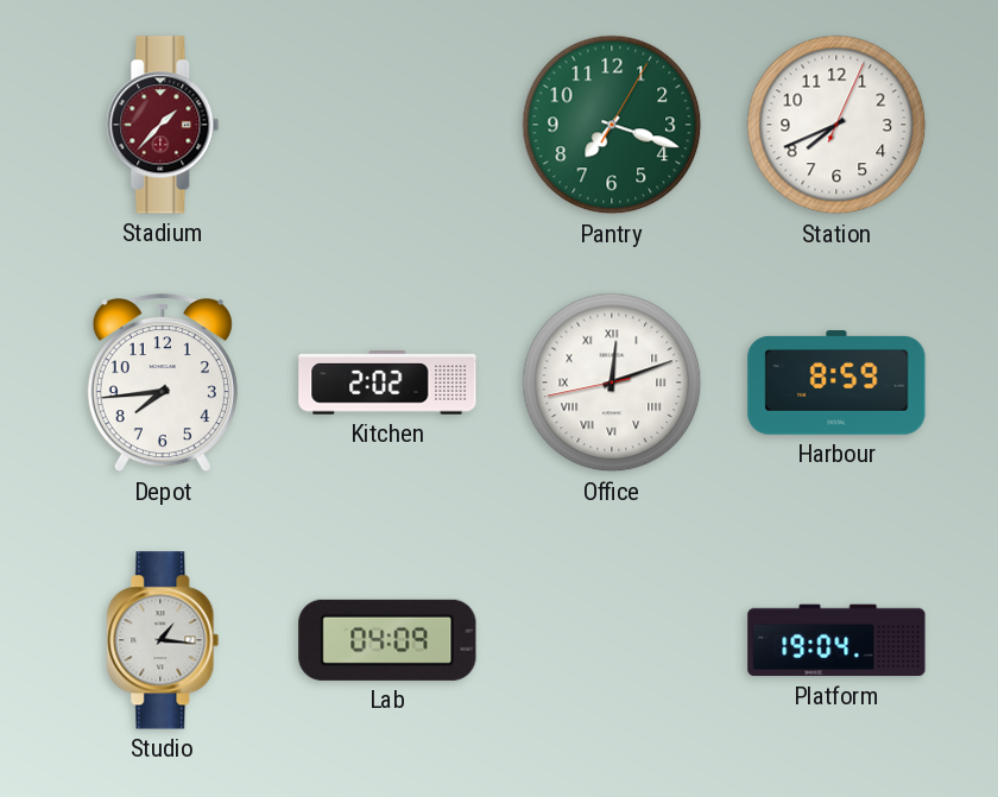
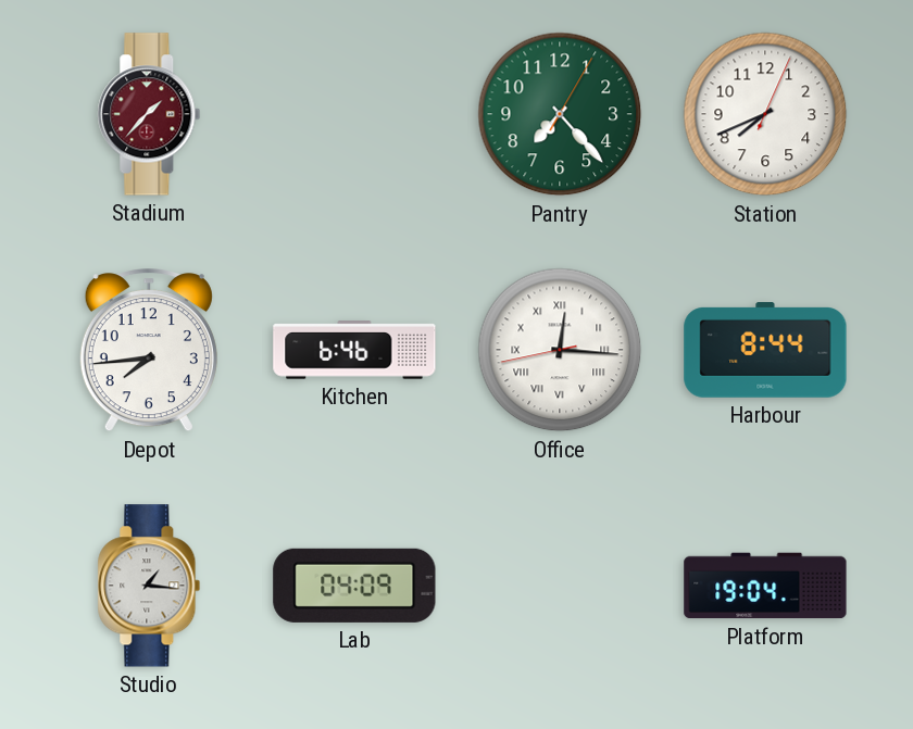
Pantry: 7:18 -> 7:23
Kitchen: 2:02 -> 6:46
Office: 12:11 -> 12:15
Harbour: 8:59 -> 8:44
